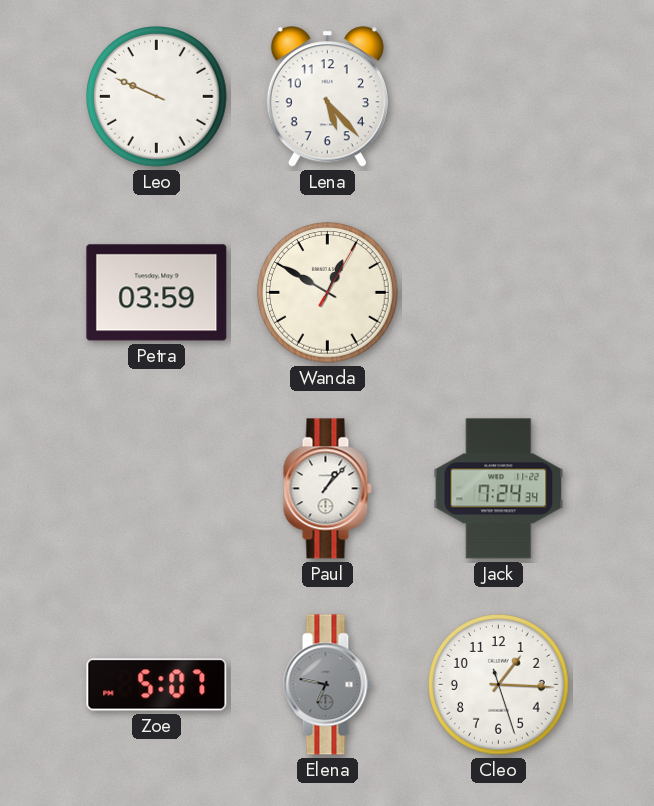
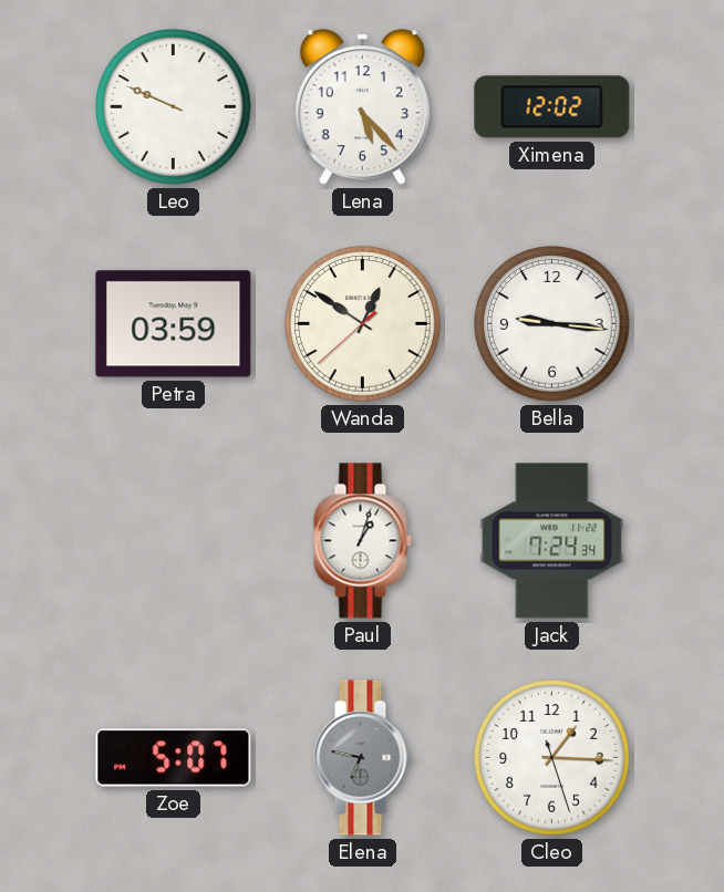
Ximena: none -> 12:02
Wanda: 12:50:05 -> 12:50:38
Bella: none -> 9:16
Paul: 1:07 -> 1:03
